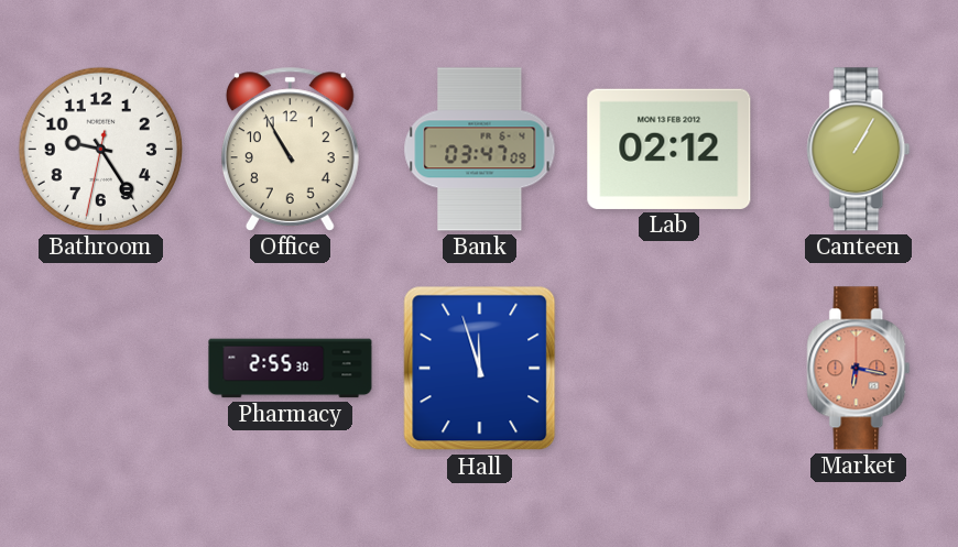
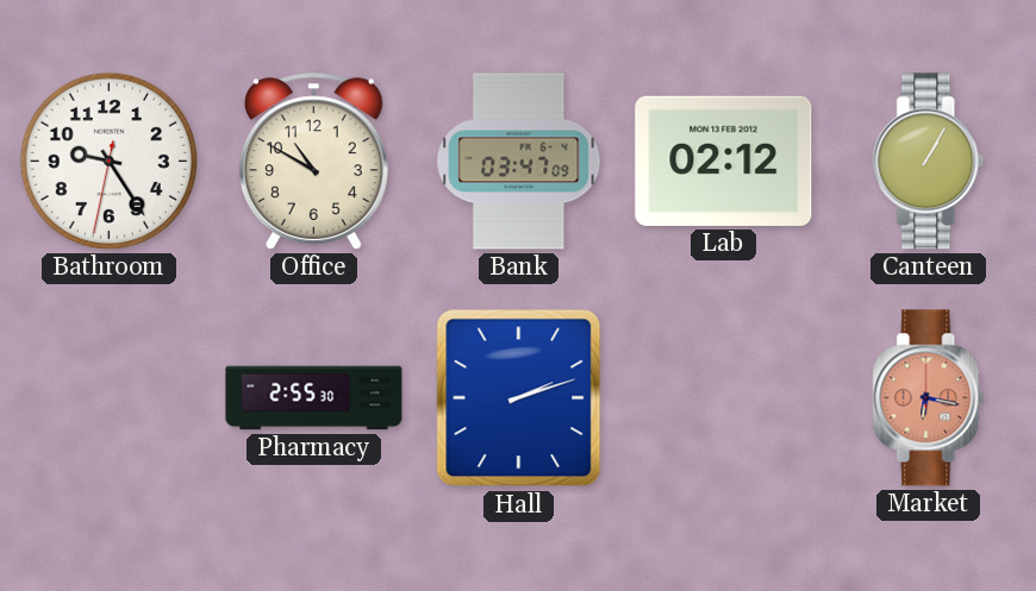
Office: 10:55 -> 10:50
Hall: 11:57 -> 2:12
